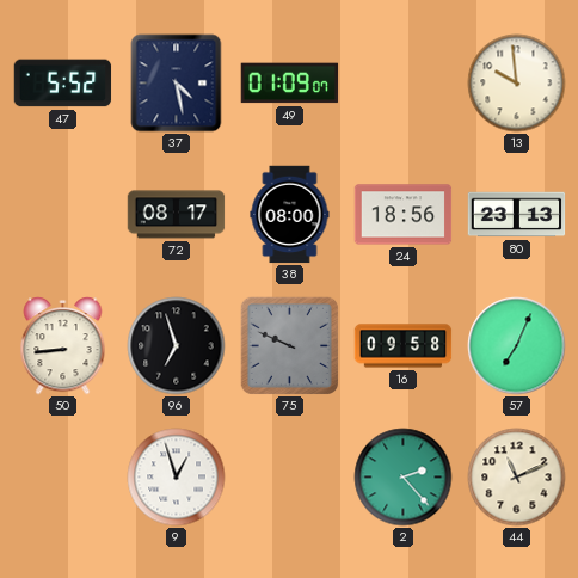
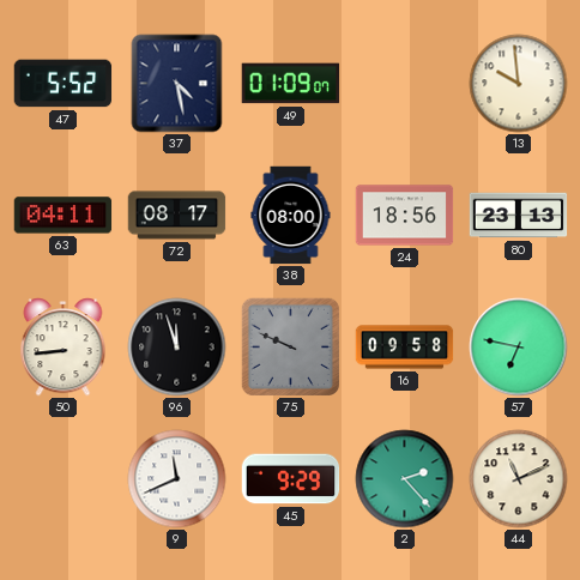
63: none -> 04:11
96: 6:57 -> 11:57
57: 7:04 -> 6:47
9: 12:57 -> 11:41
45: none -> 9:29
